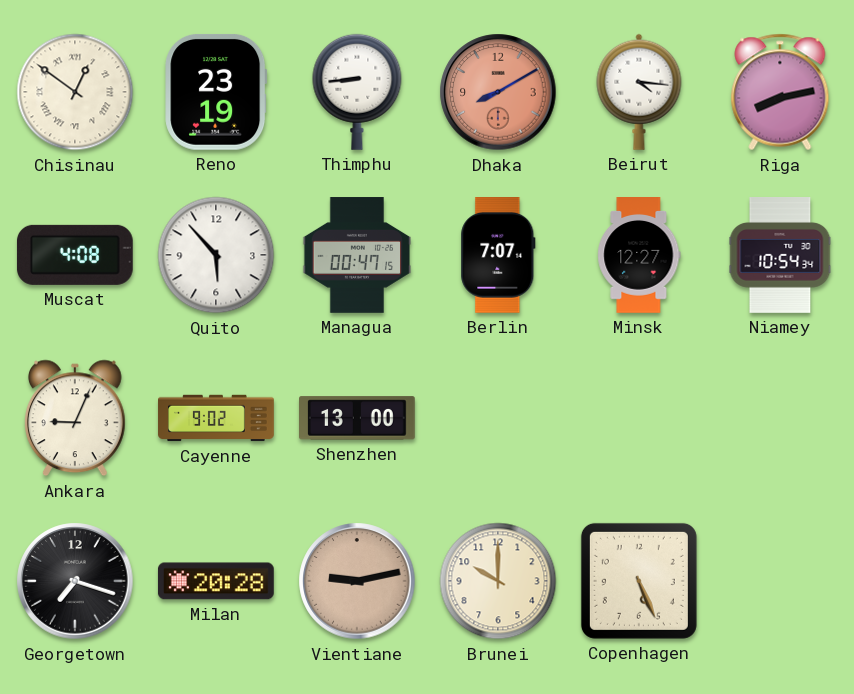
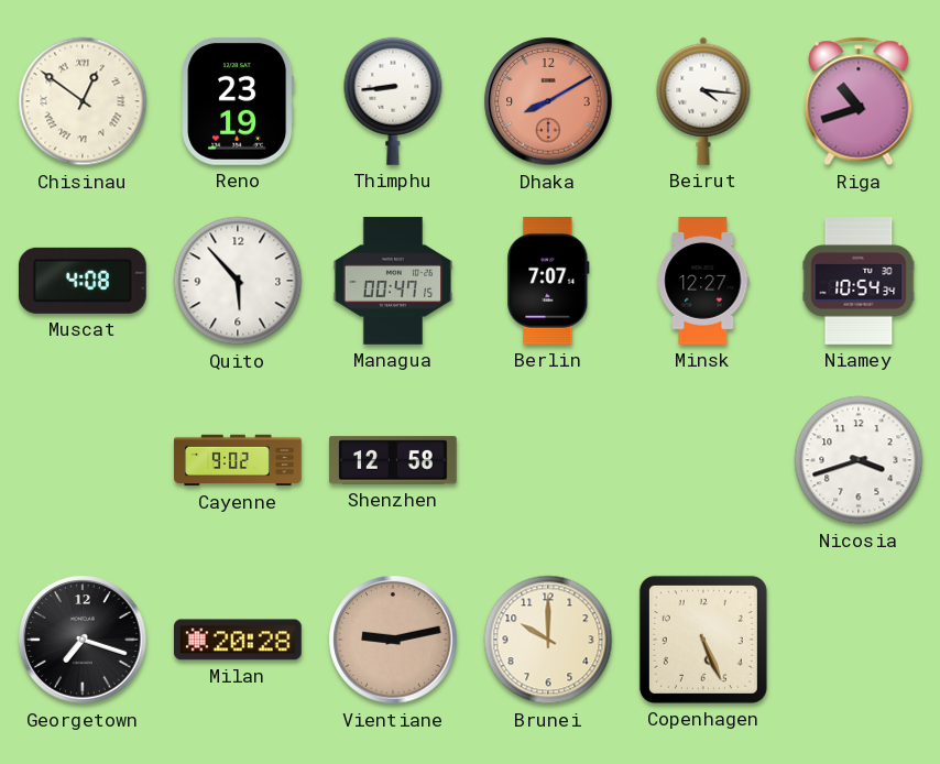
Riga: 8:13 -> 10:42
Ankara: 9:04 -> none
Shenzhen: 13:00 -> 12:58
Nicosia: none -> 3:42
